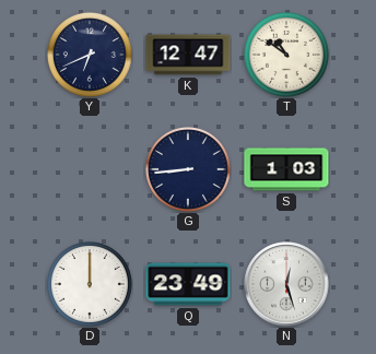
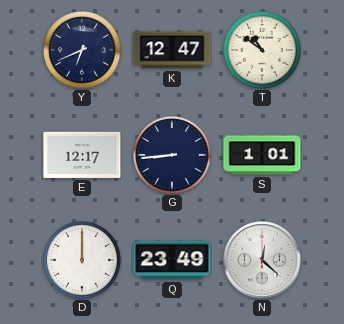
E: none -> 12:17
S: 1:03 -> 1:01
N: 12:27 -> 12:22
